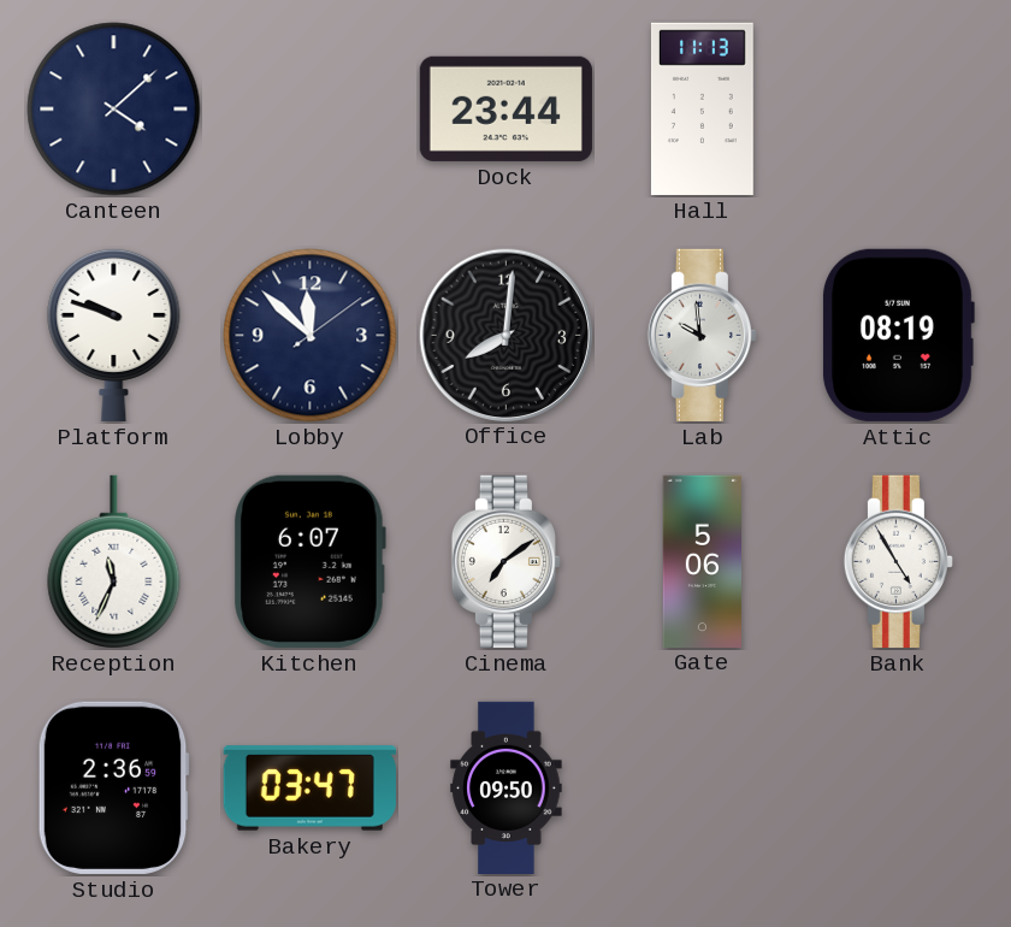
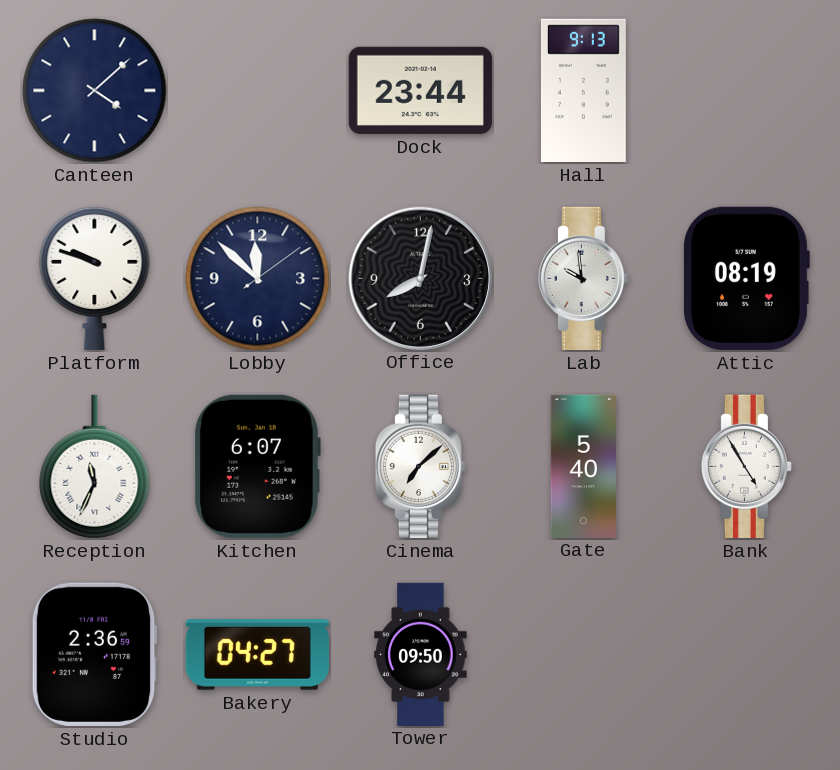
Hall: 11:13 -> 9:13
Office: 8:01 -> 8:02
Cinema: 7:09 -> 7:08
Gate: 5:06 -> 5:40
Bakery: 03:47 -> 04:27
